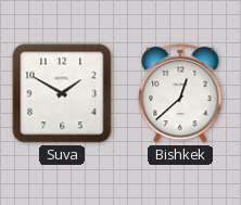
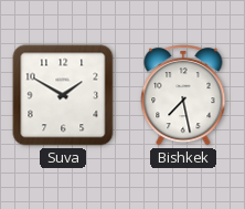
Bishkek: 12:38 -> 7:28
